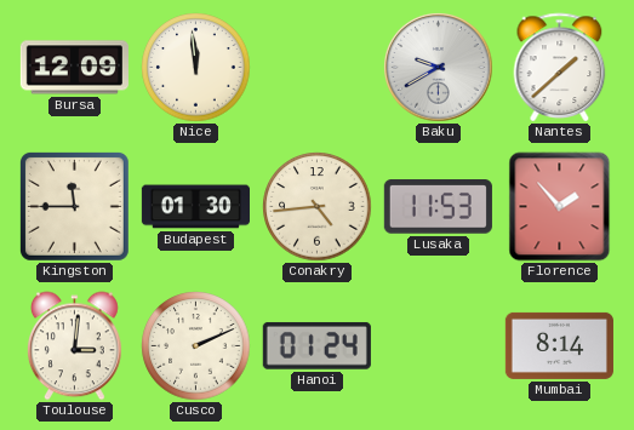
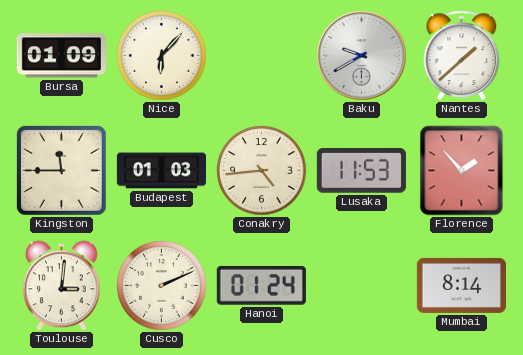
Bursa: 12:09 -> 01:09
Nice: 11:59 -> 6:07
Budapest: 01:30 -> 01:03
